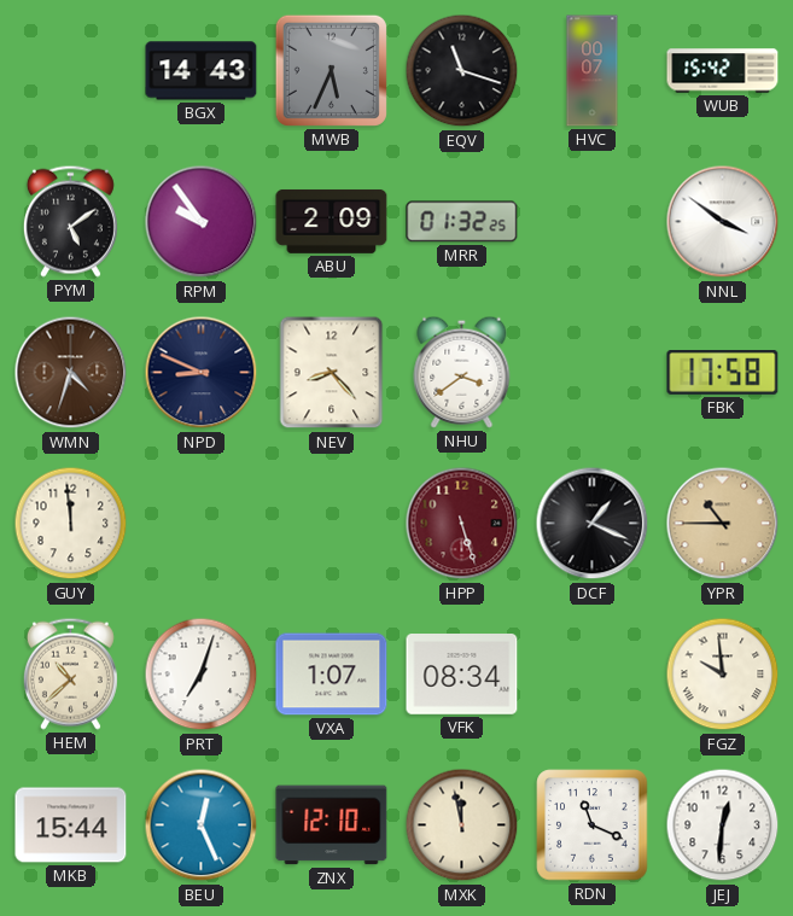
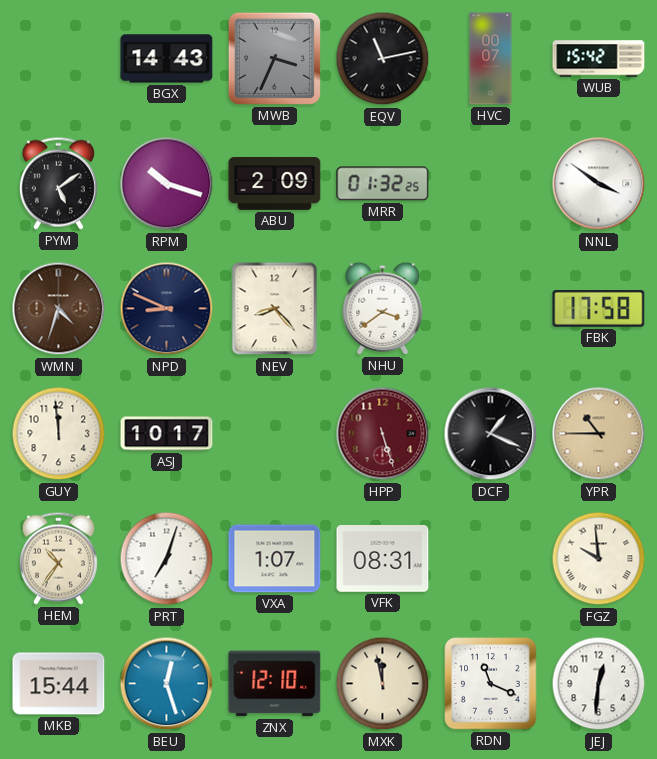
MWB: 5:34 -> 3:34
EQV: 11:18 -> 11:13
RPM: 9:54 -> 10:18
ASJ: none -> 10:17
HEM: 10:38 -> 10:36
VFK: 08:34 -> 08:31
BEU: 12:26 -> 12:27
